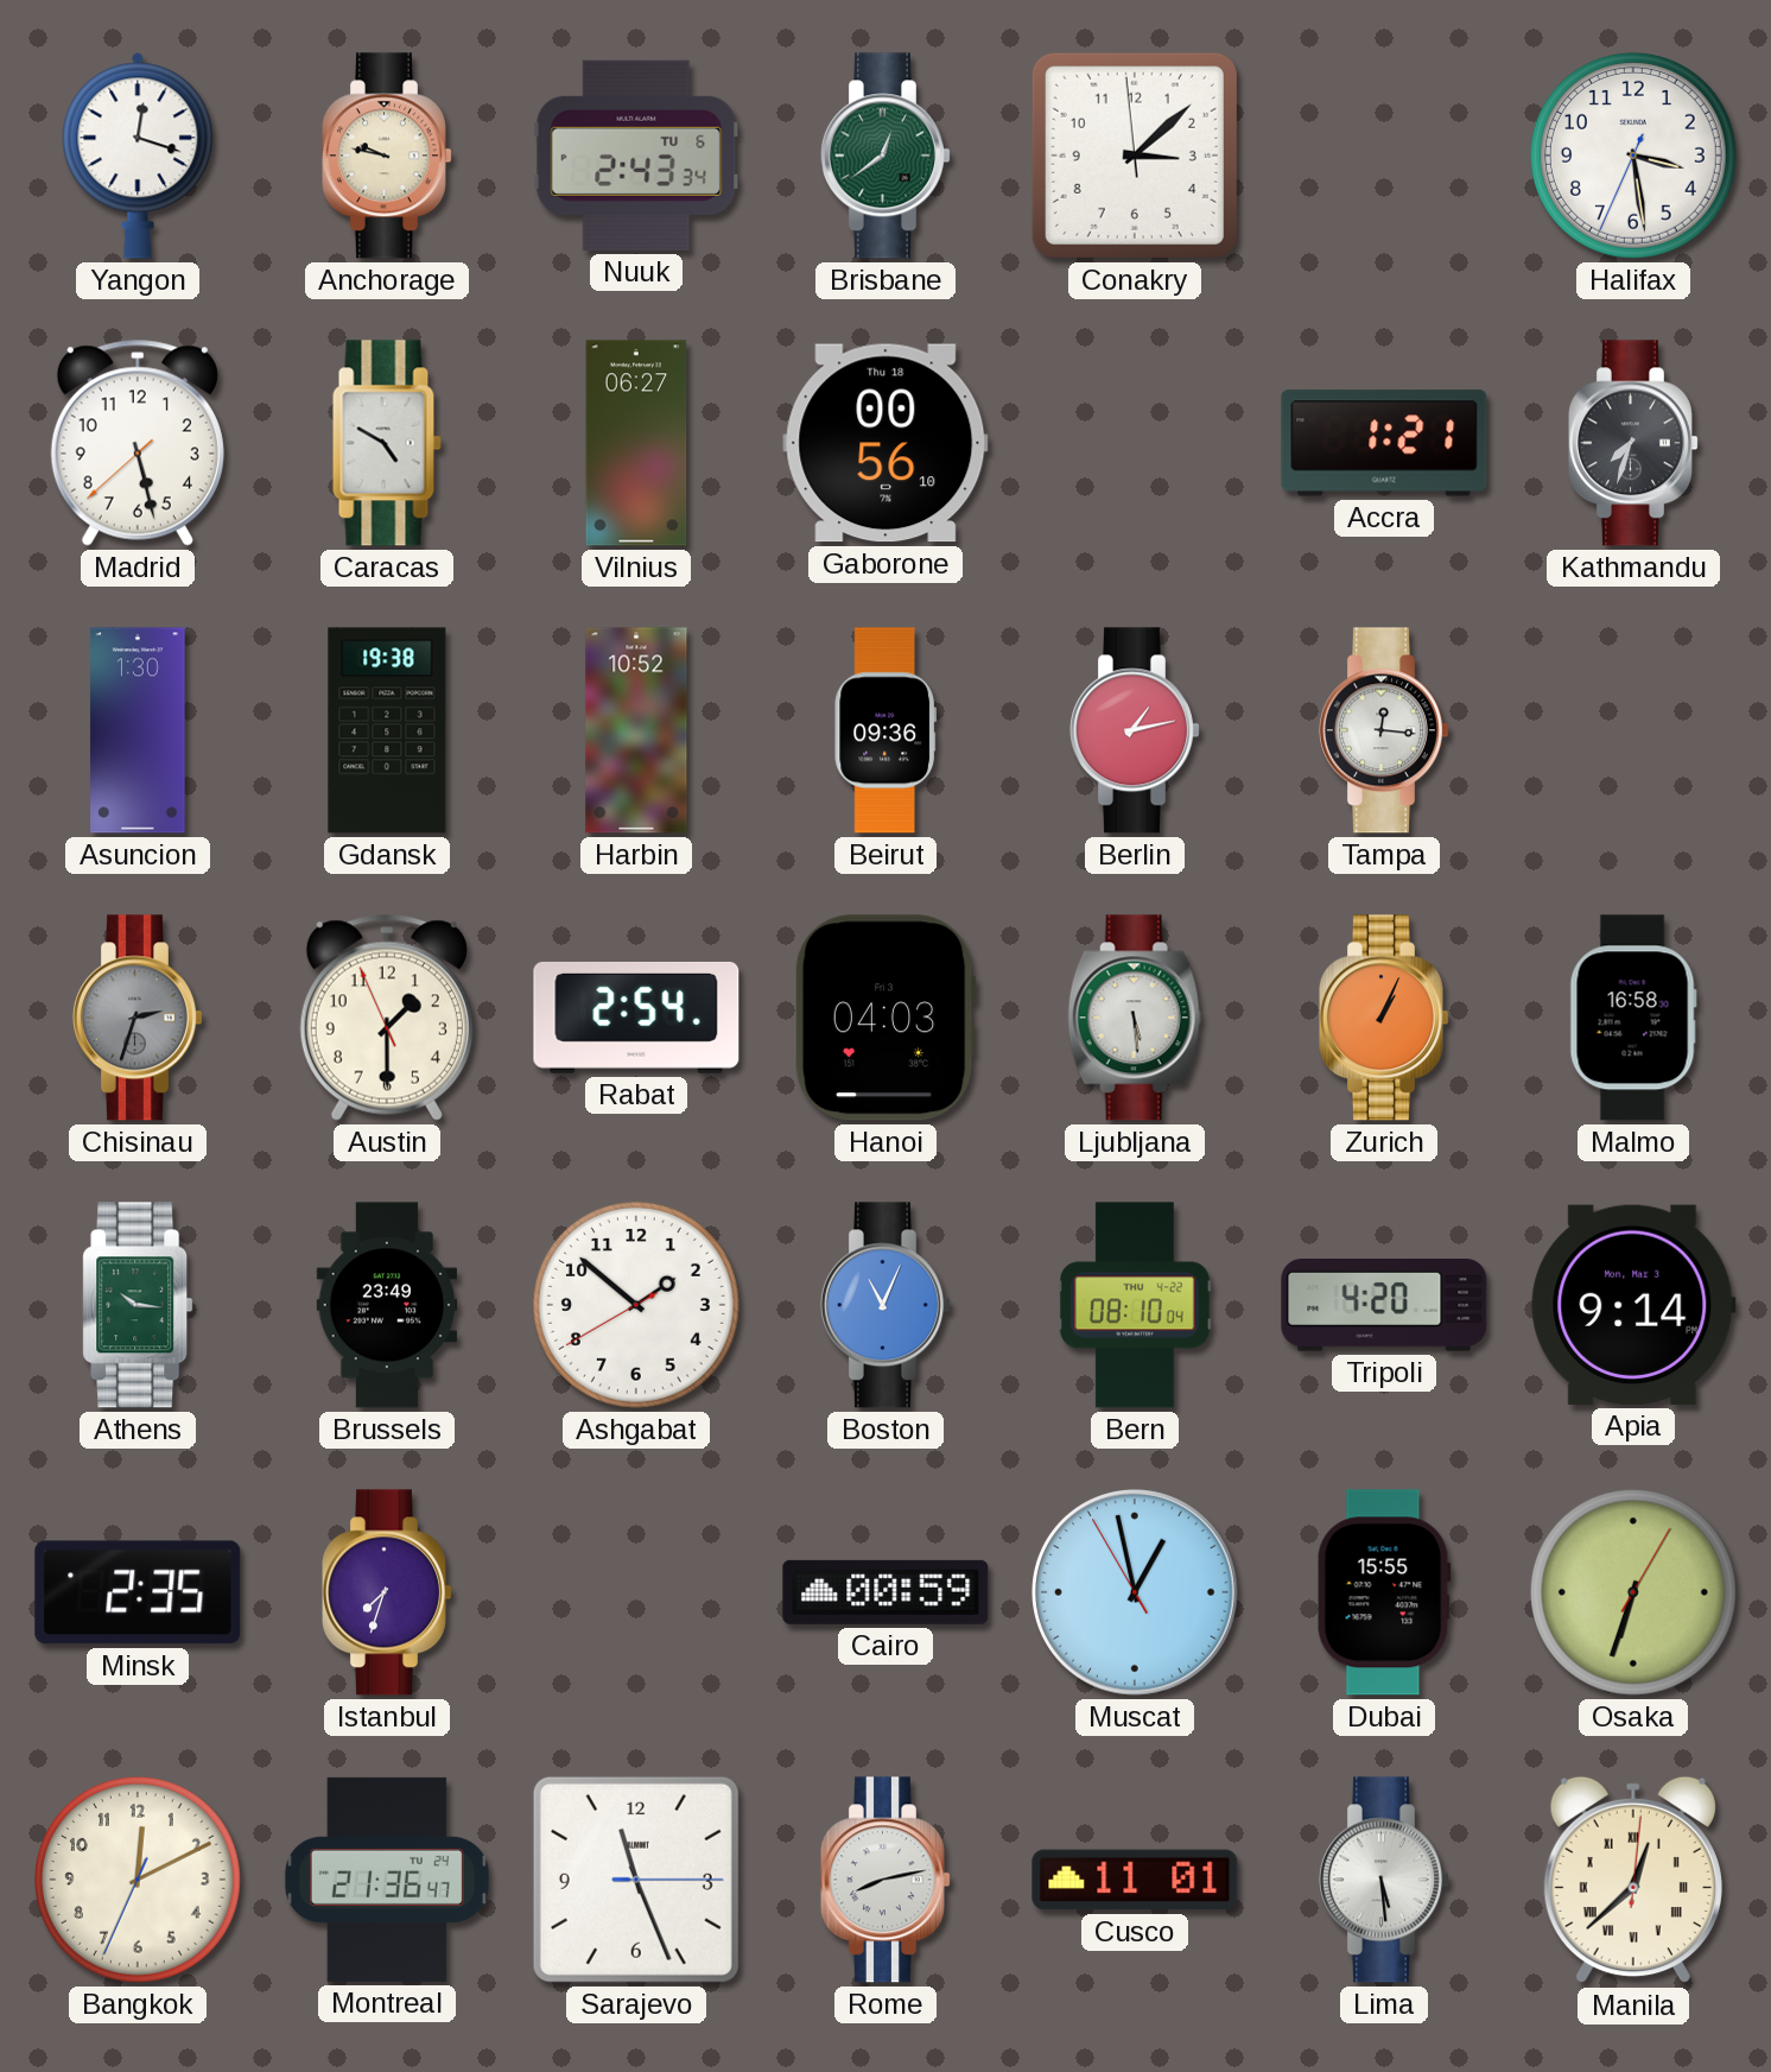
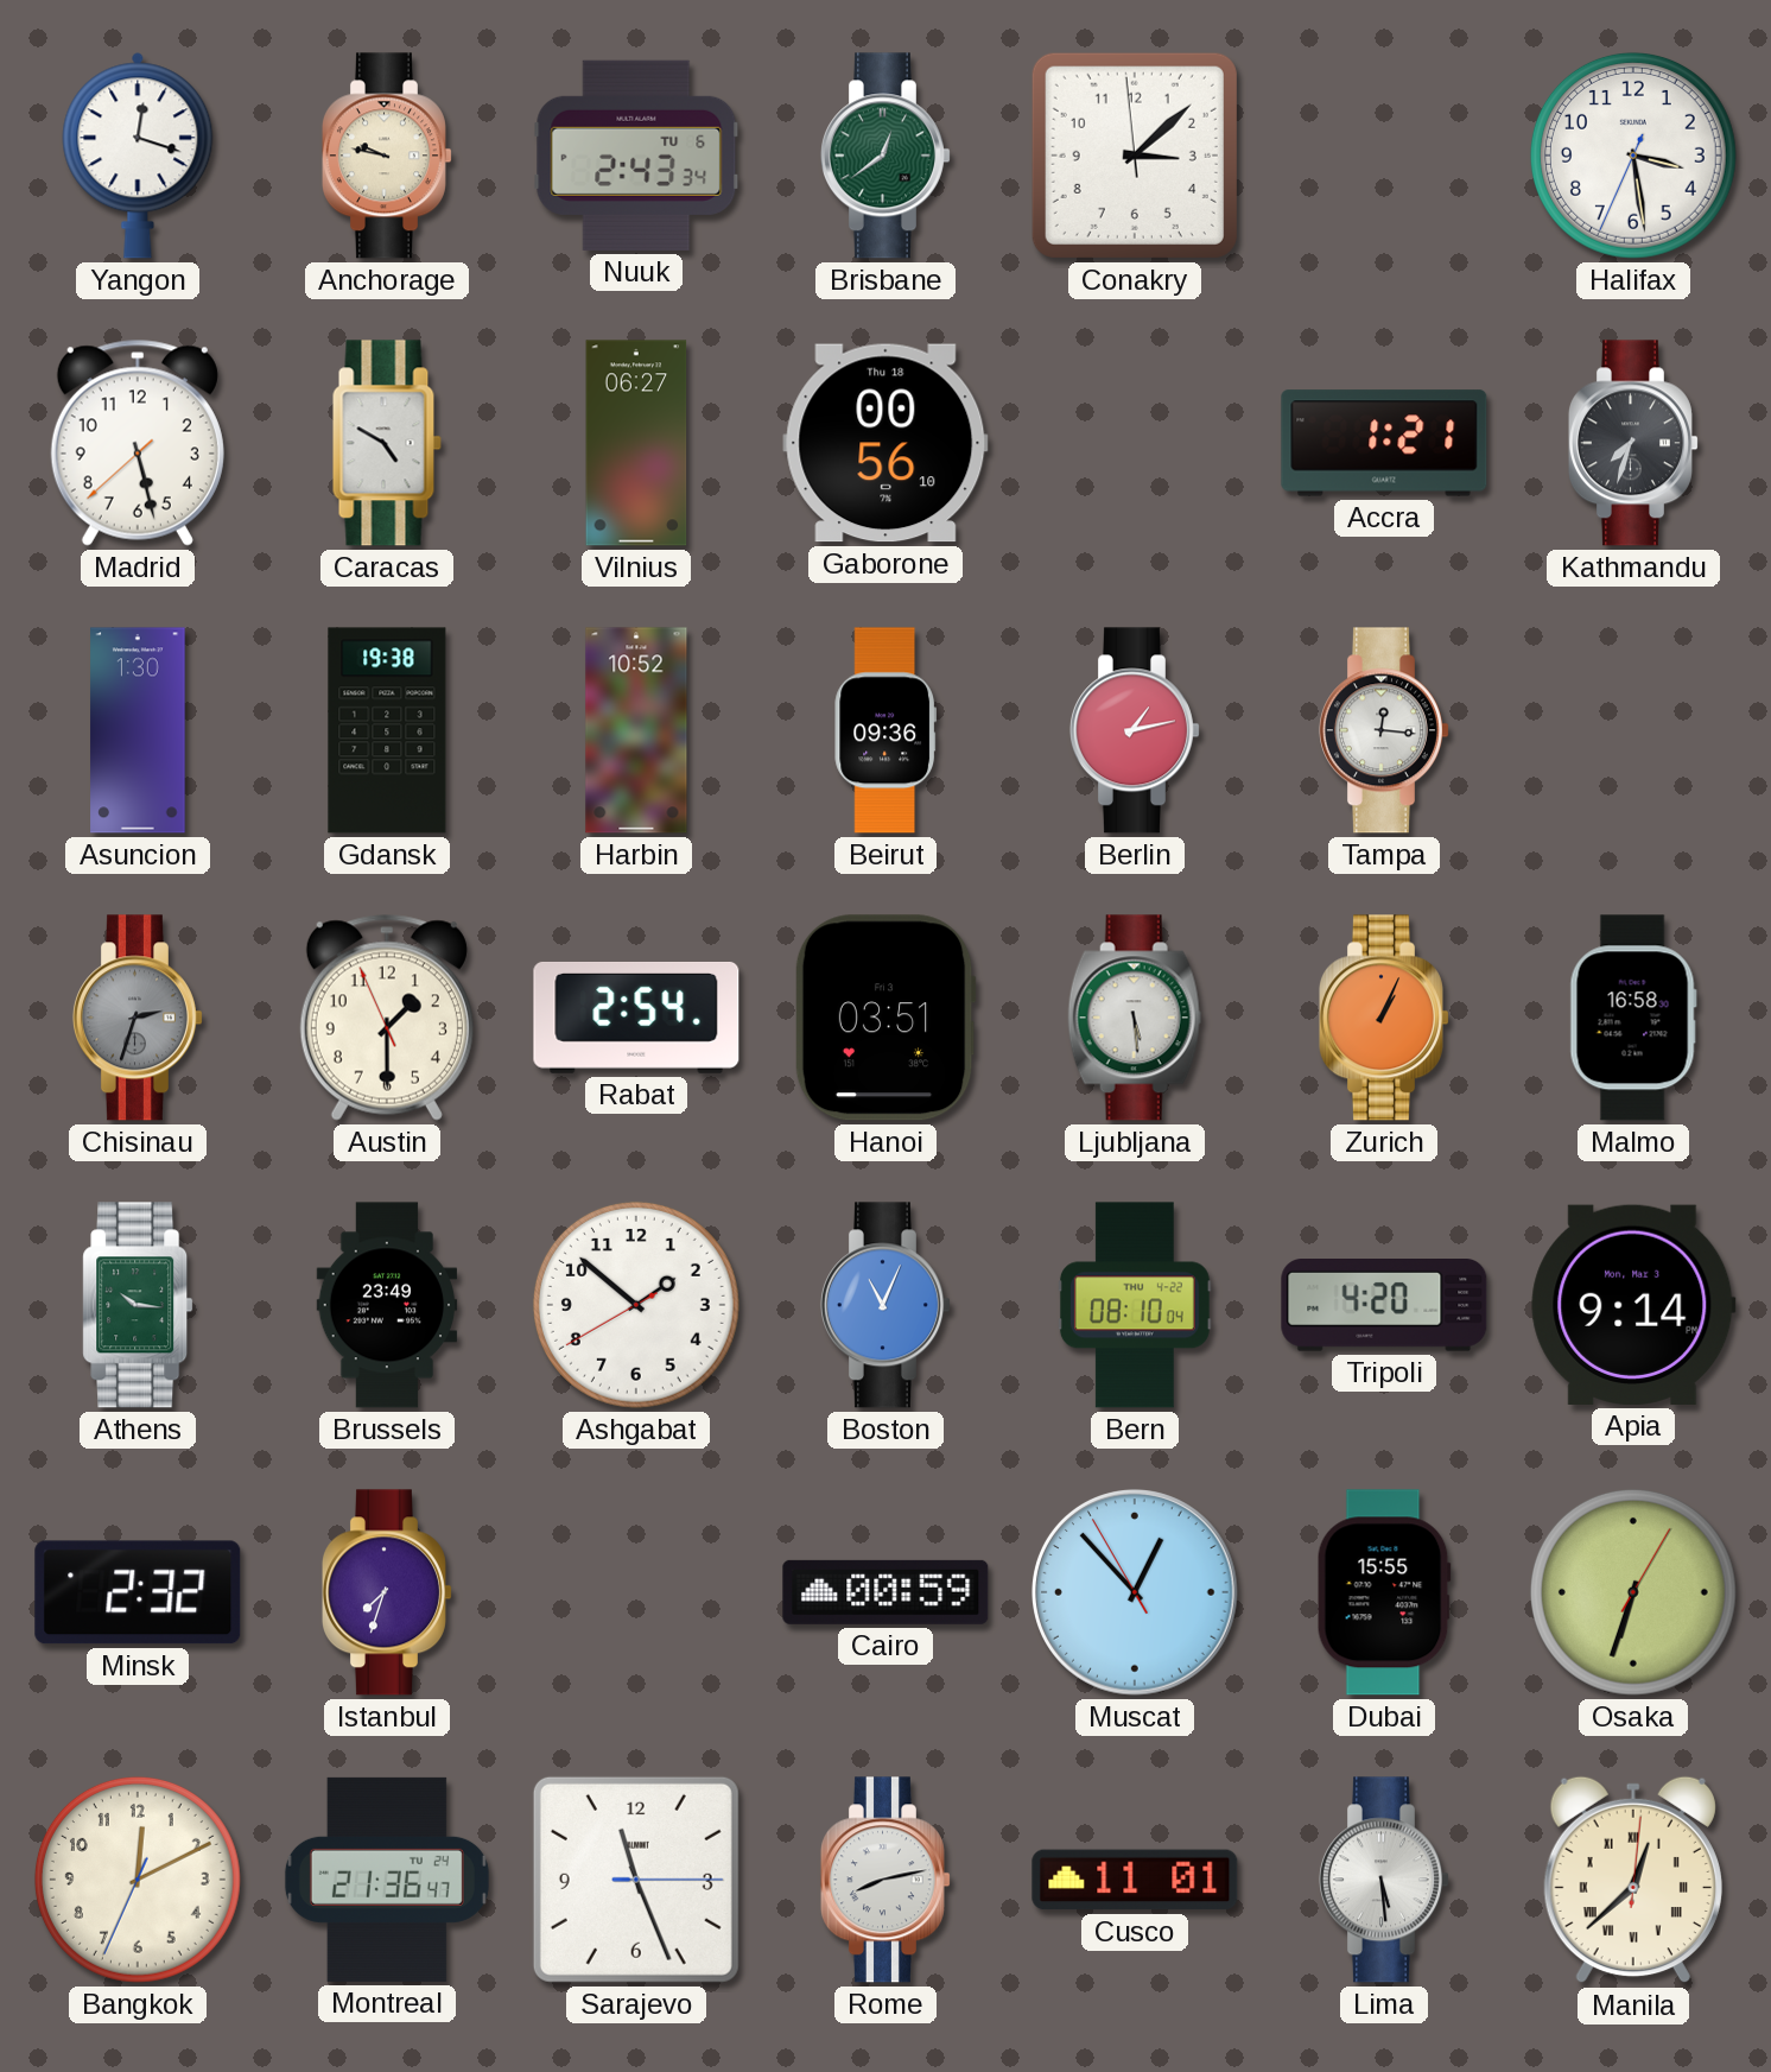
Hanoi: 04:03 -> 03:51
Minsk: 2:35 -> 2:32
Muscat: 12:57 -> 12:52
